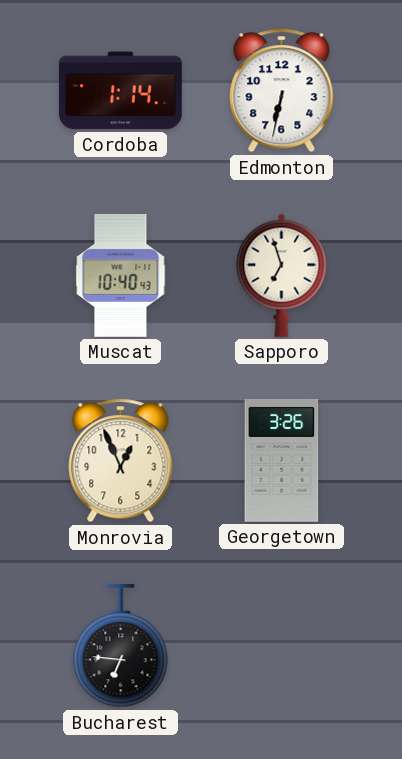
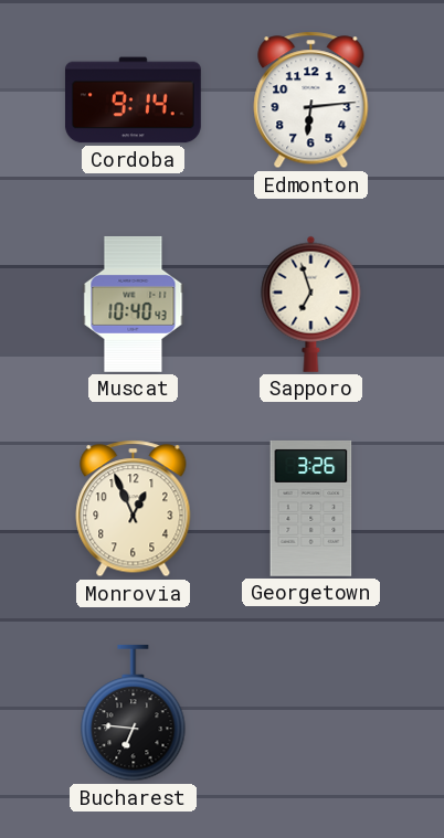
Cordoba: 1:14 -> 9:14
Edmonton: 6:32 -> 6:14
